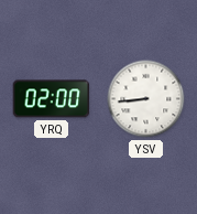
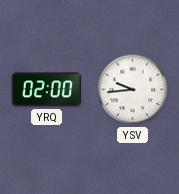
YSV: 8:44 -> 9:44
